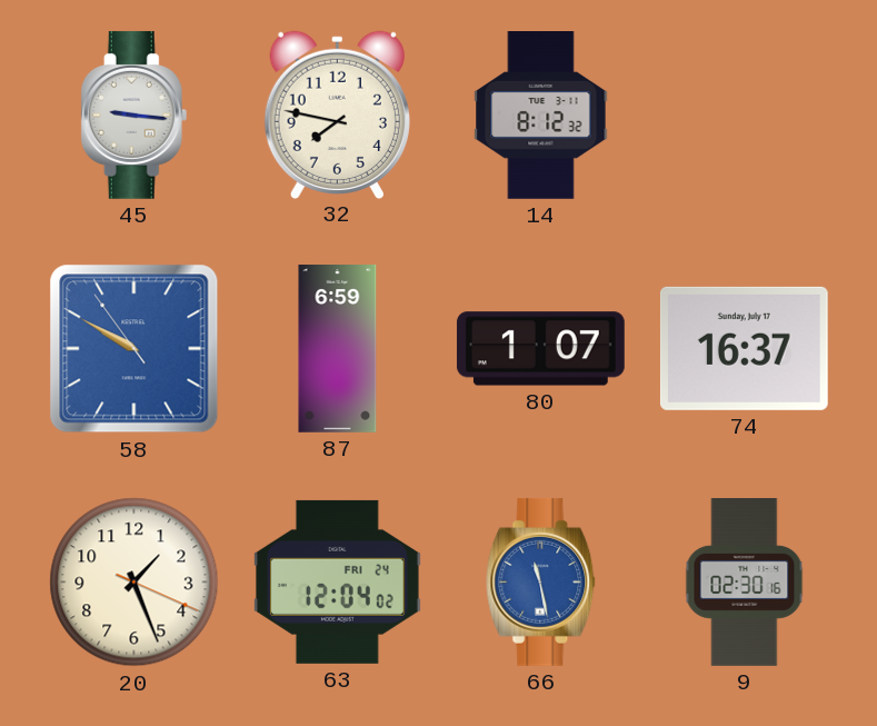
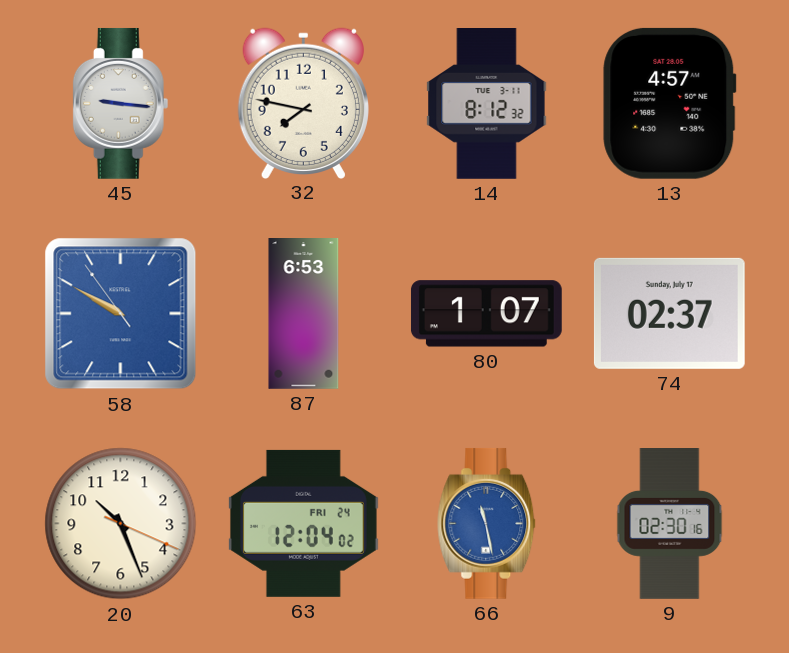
13: none -> 4:57
87: 6:59 -> 6:53
74: 16:37 -> 02:37
20: 1:26 -> 10:26
